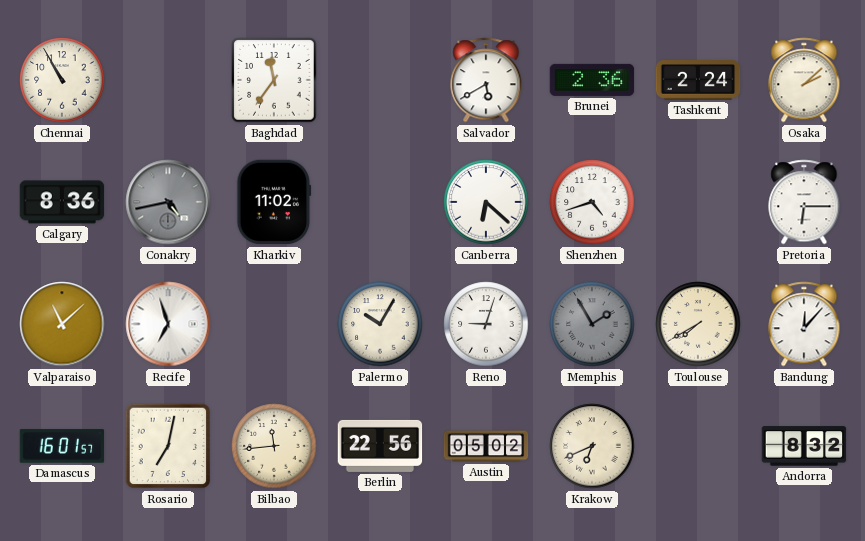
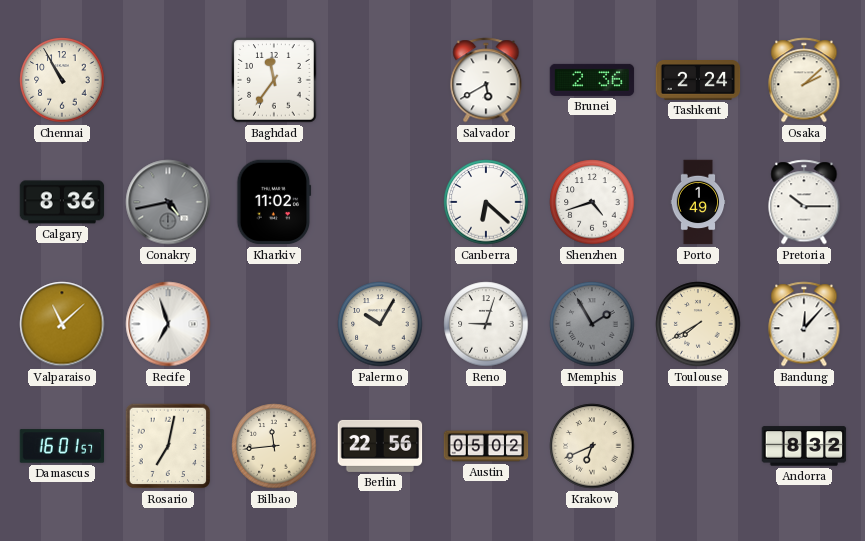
Porto: none -> 1:49
Pretoria: 6:15 -> 10:15
